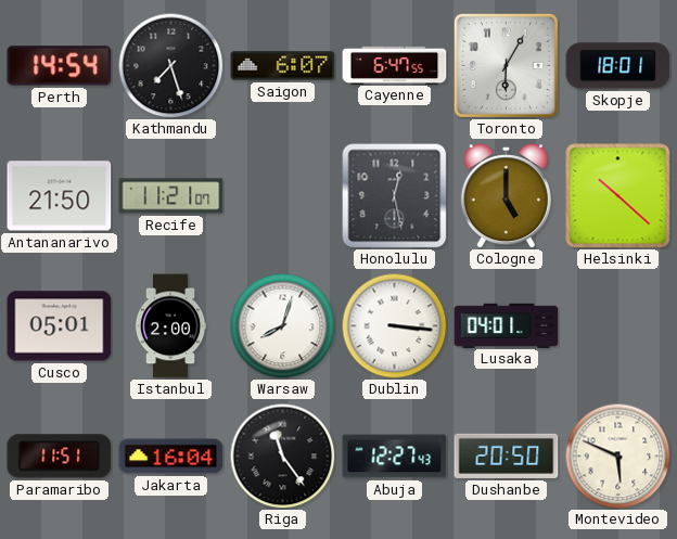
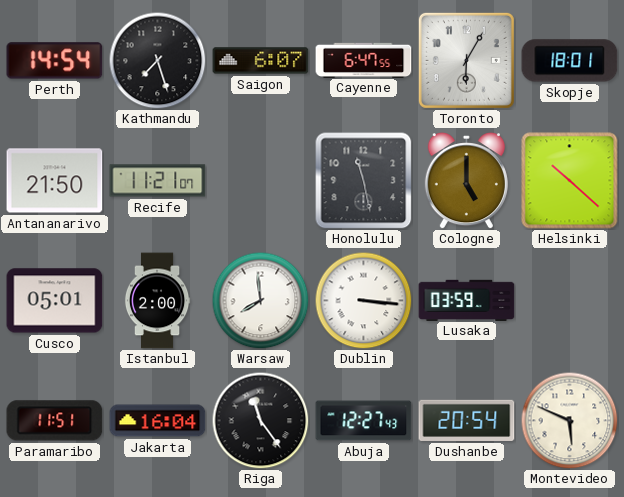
Honolulu: 12:28 -> 11:28
Warsaw: 8:03 -> 7:59
Lusaka: 04:01 -> 03:59
Dushanbe: 20:50 -> 20:54
